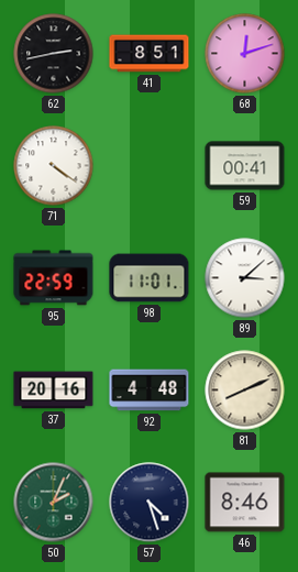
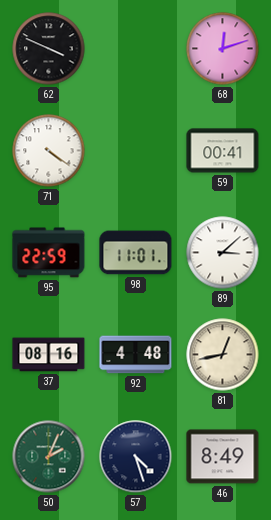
62: 2:43 -> 3:49
41: 8:51 -> none
37: 20:16 -> 08:16
81: 8:11 -> 12:43
46: 8:46 -> 8:49
